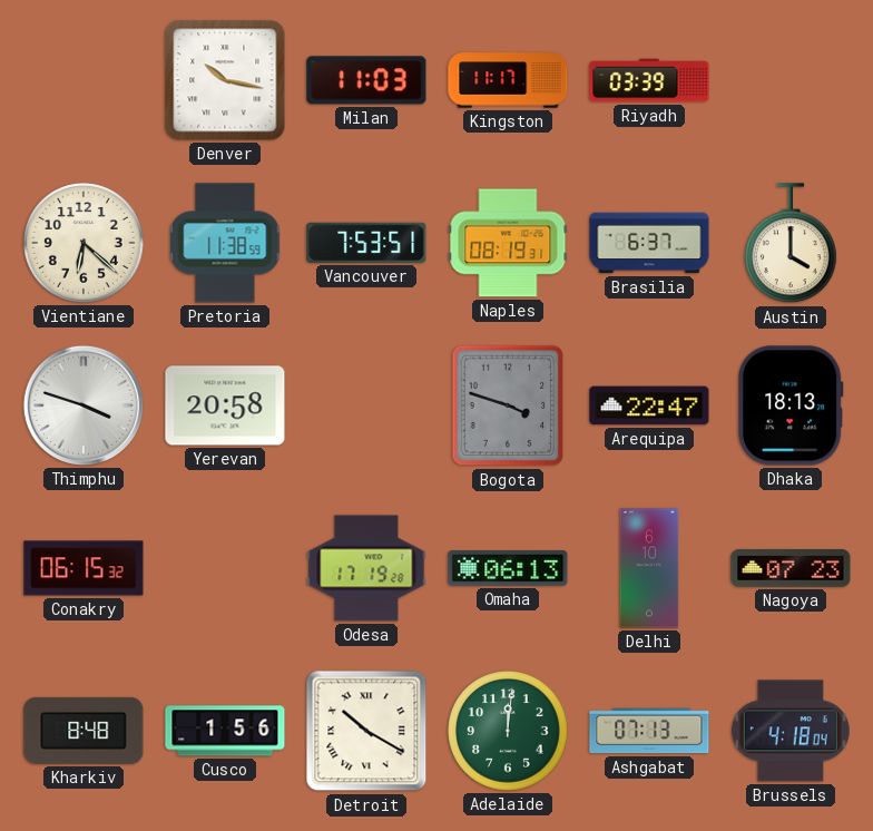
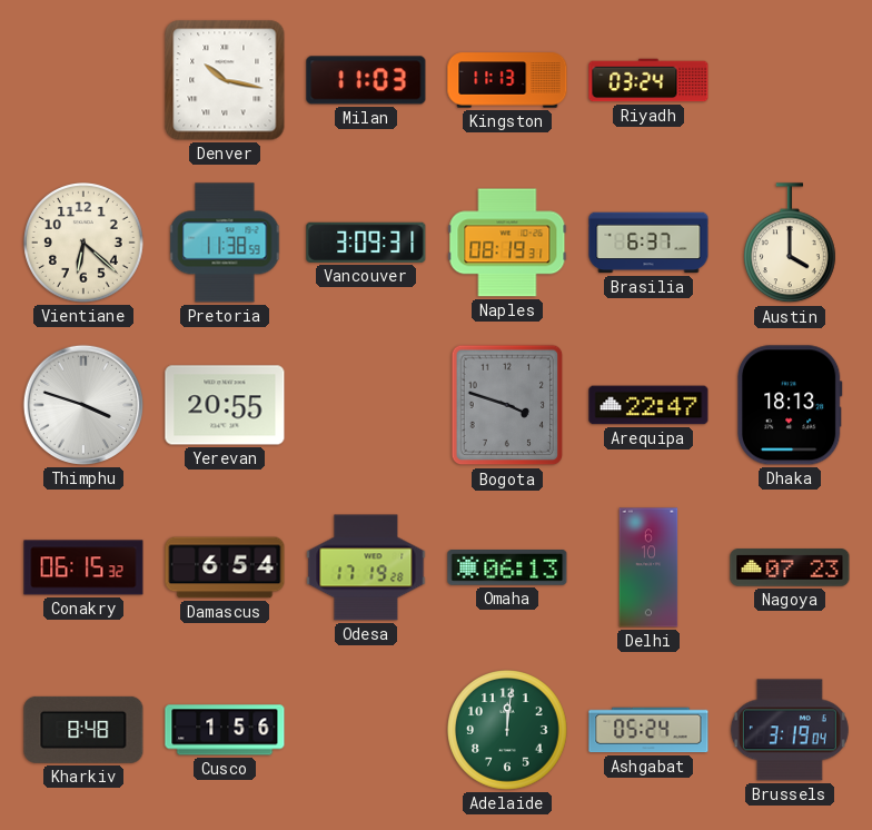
Kingston: 11:17 -> 11:13
Riyadh: 03:39 -> 03:24
Vancouver: 7:53 -> 3:09
Yerevan: 20:58 -> 20:55
Damascus: none -> 6:54
Detroit: 10:20 -> none
Ashgabat: 07:13 -> 05:24
Brussels: 4:18 -> 3:19
